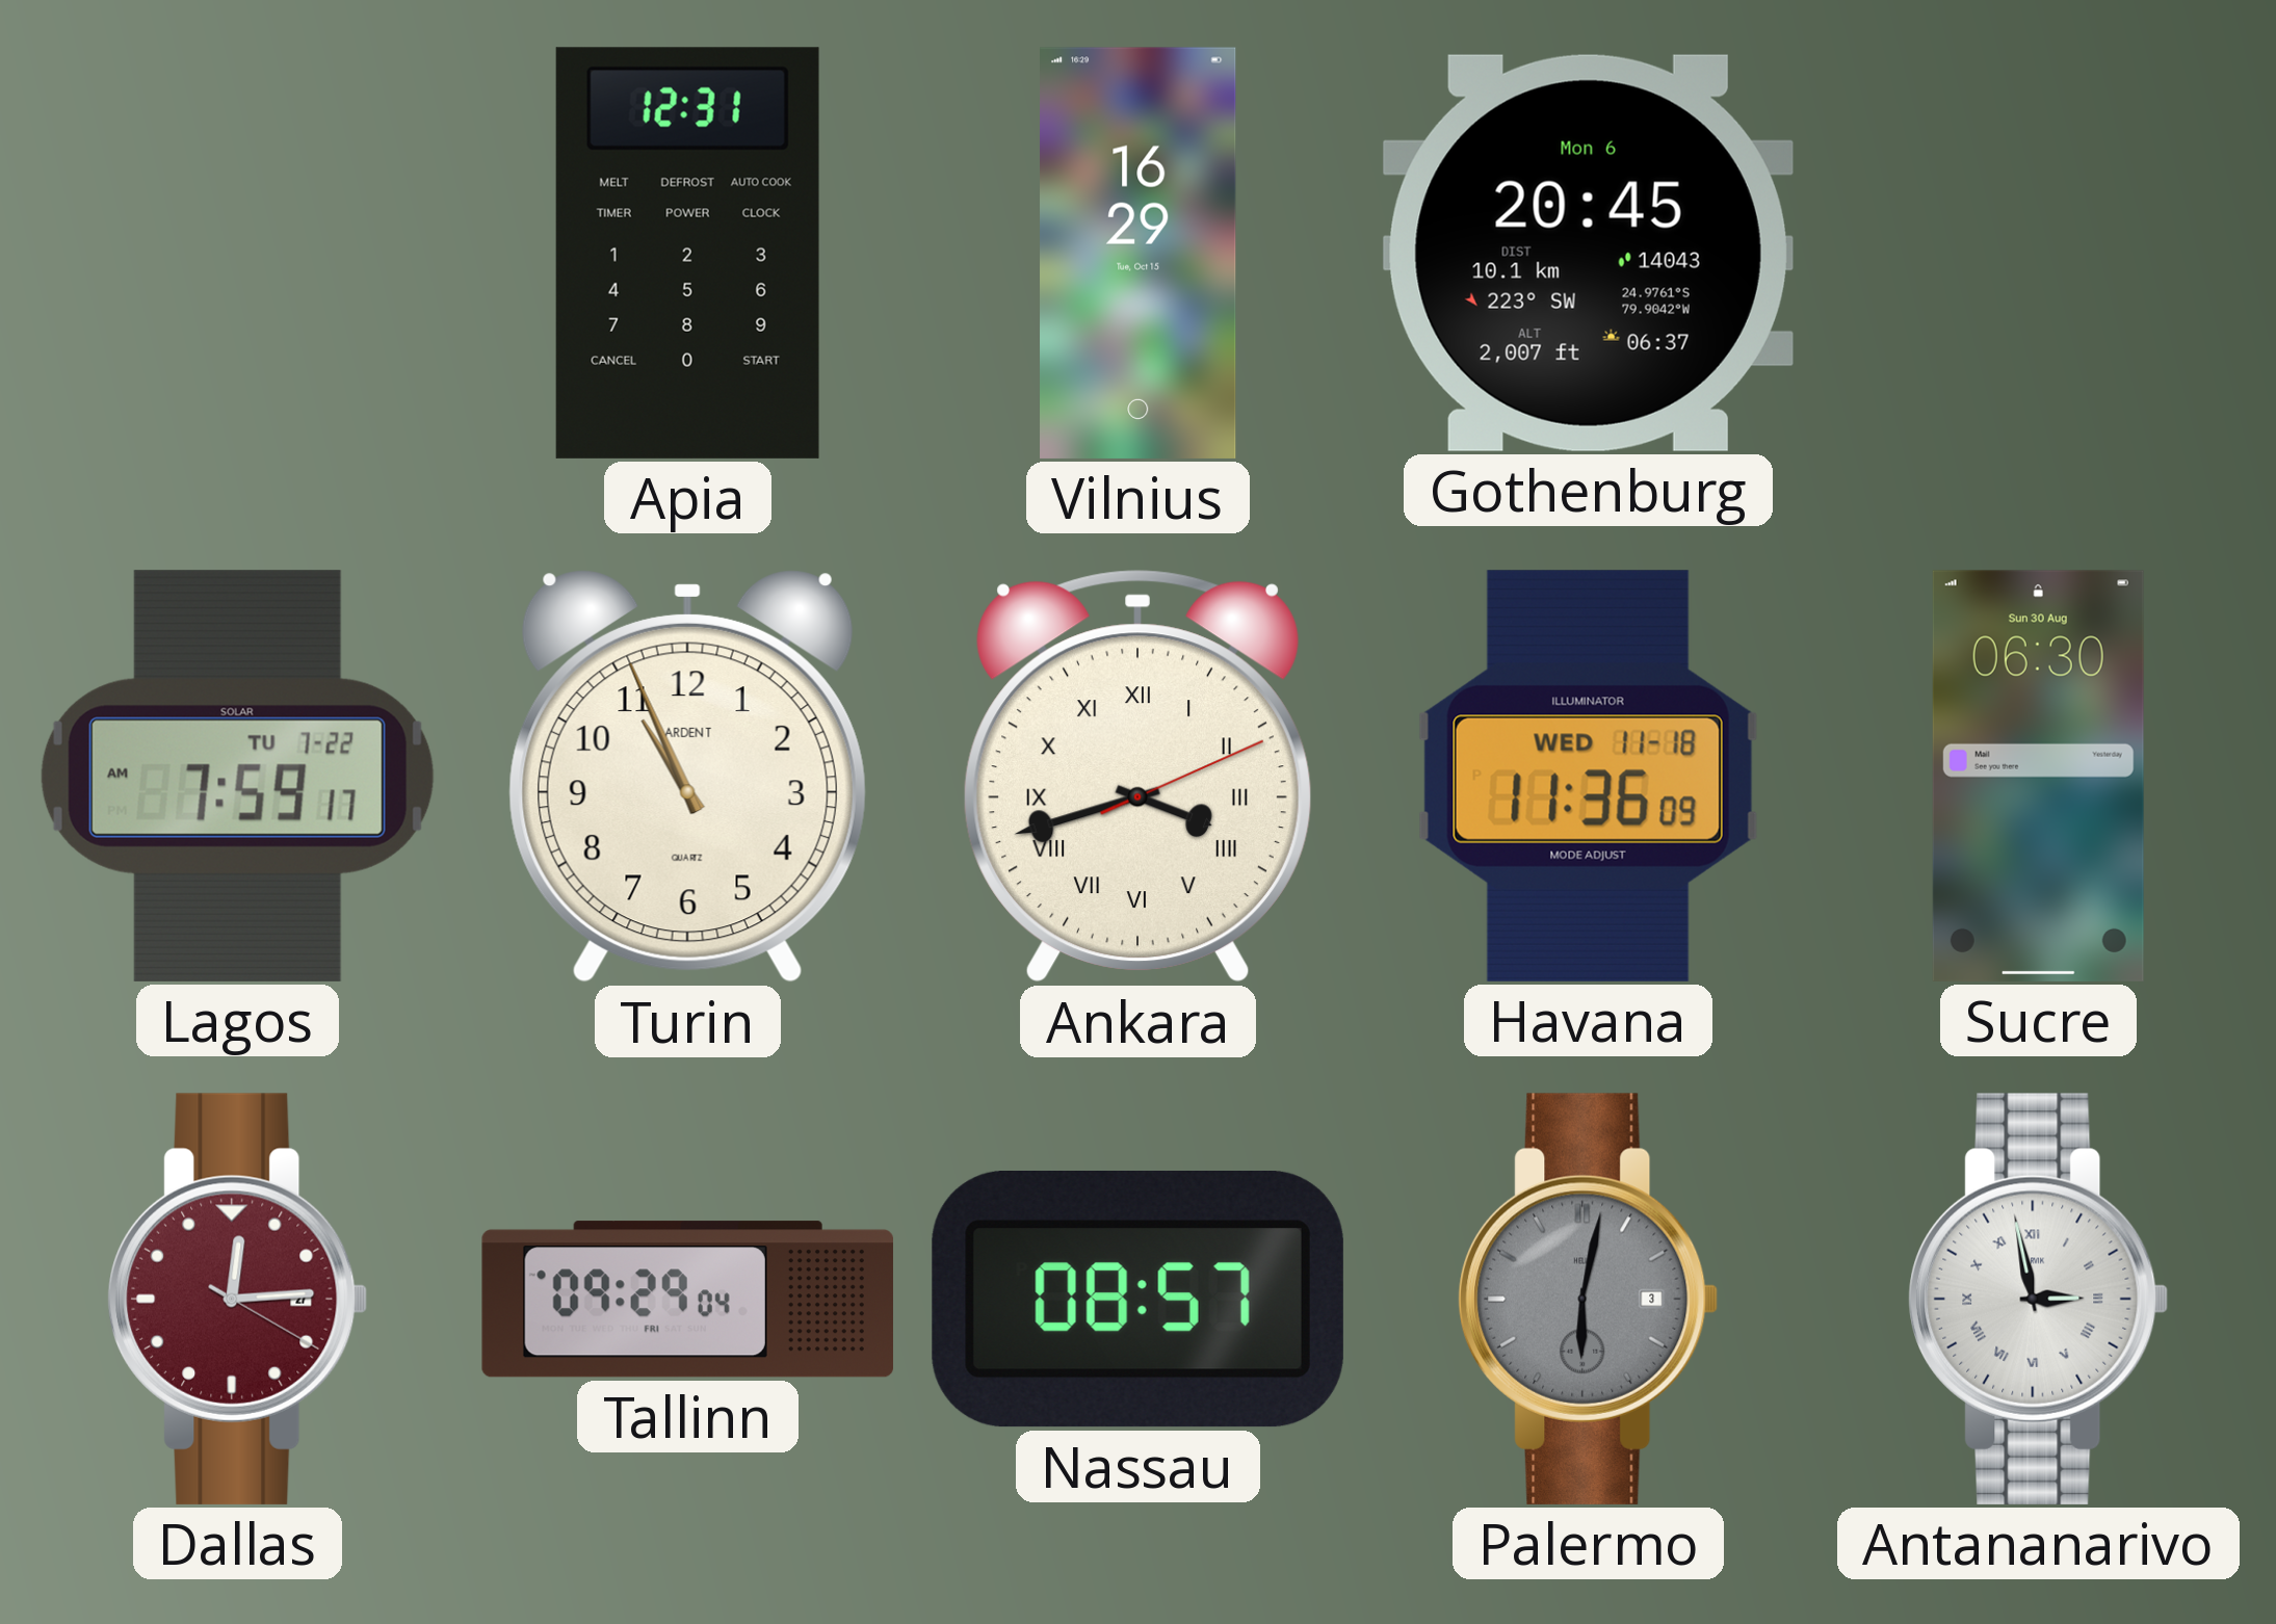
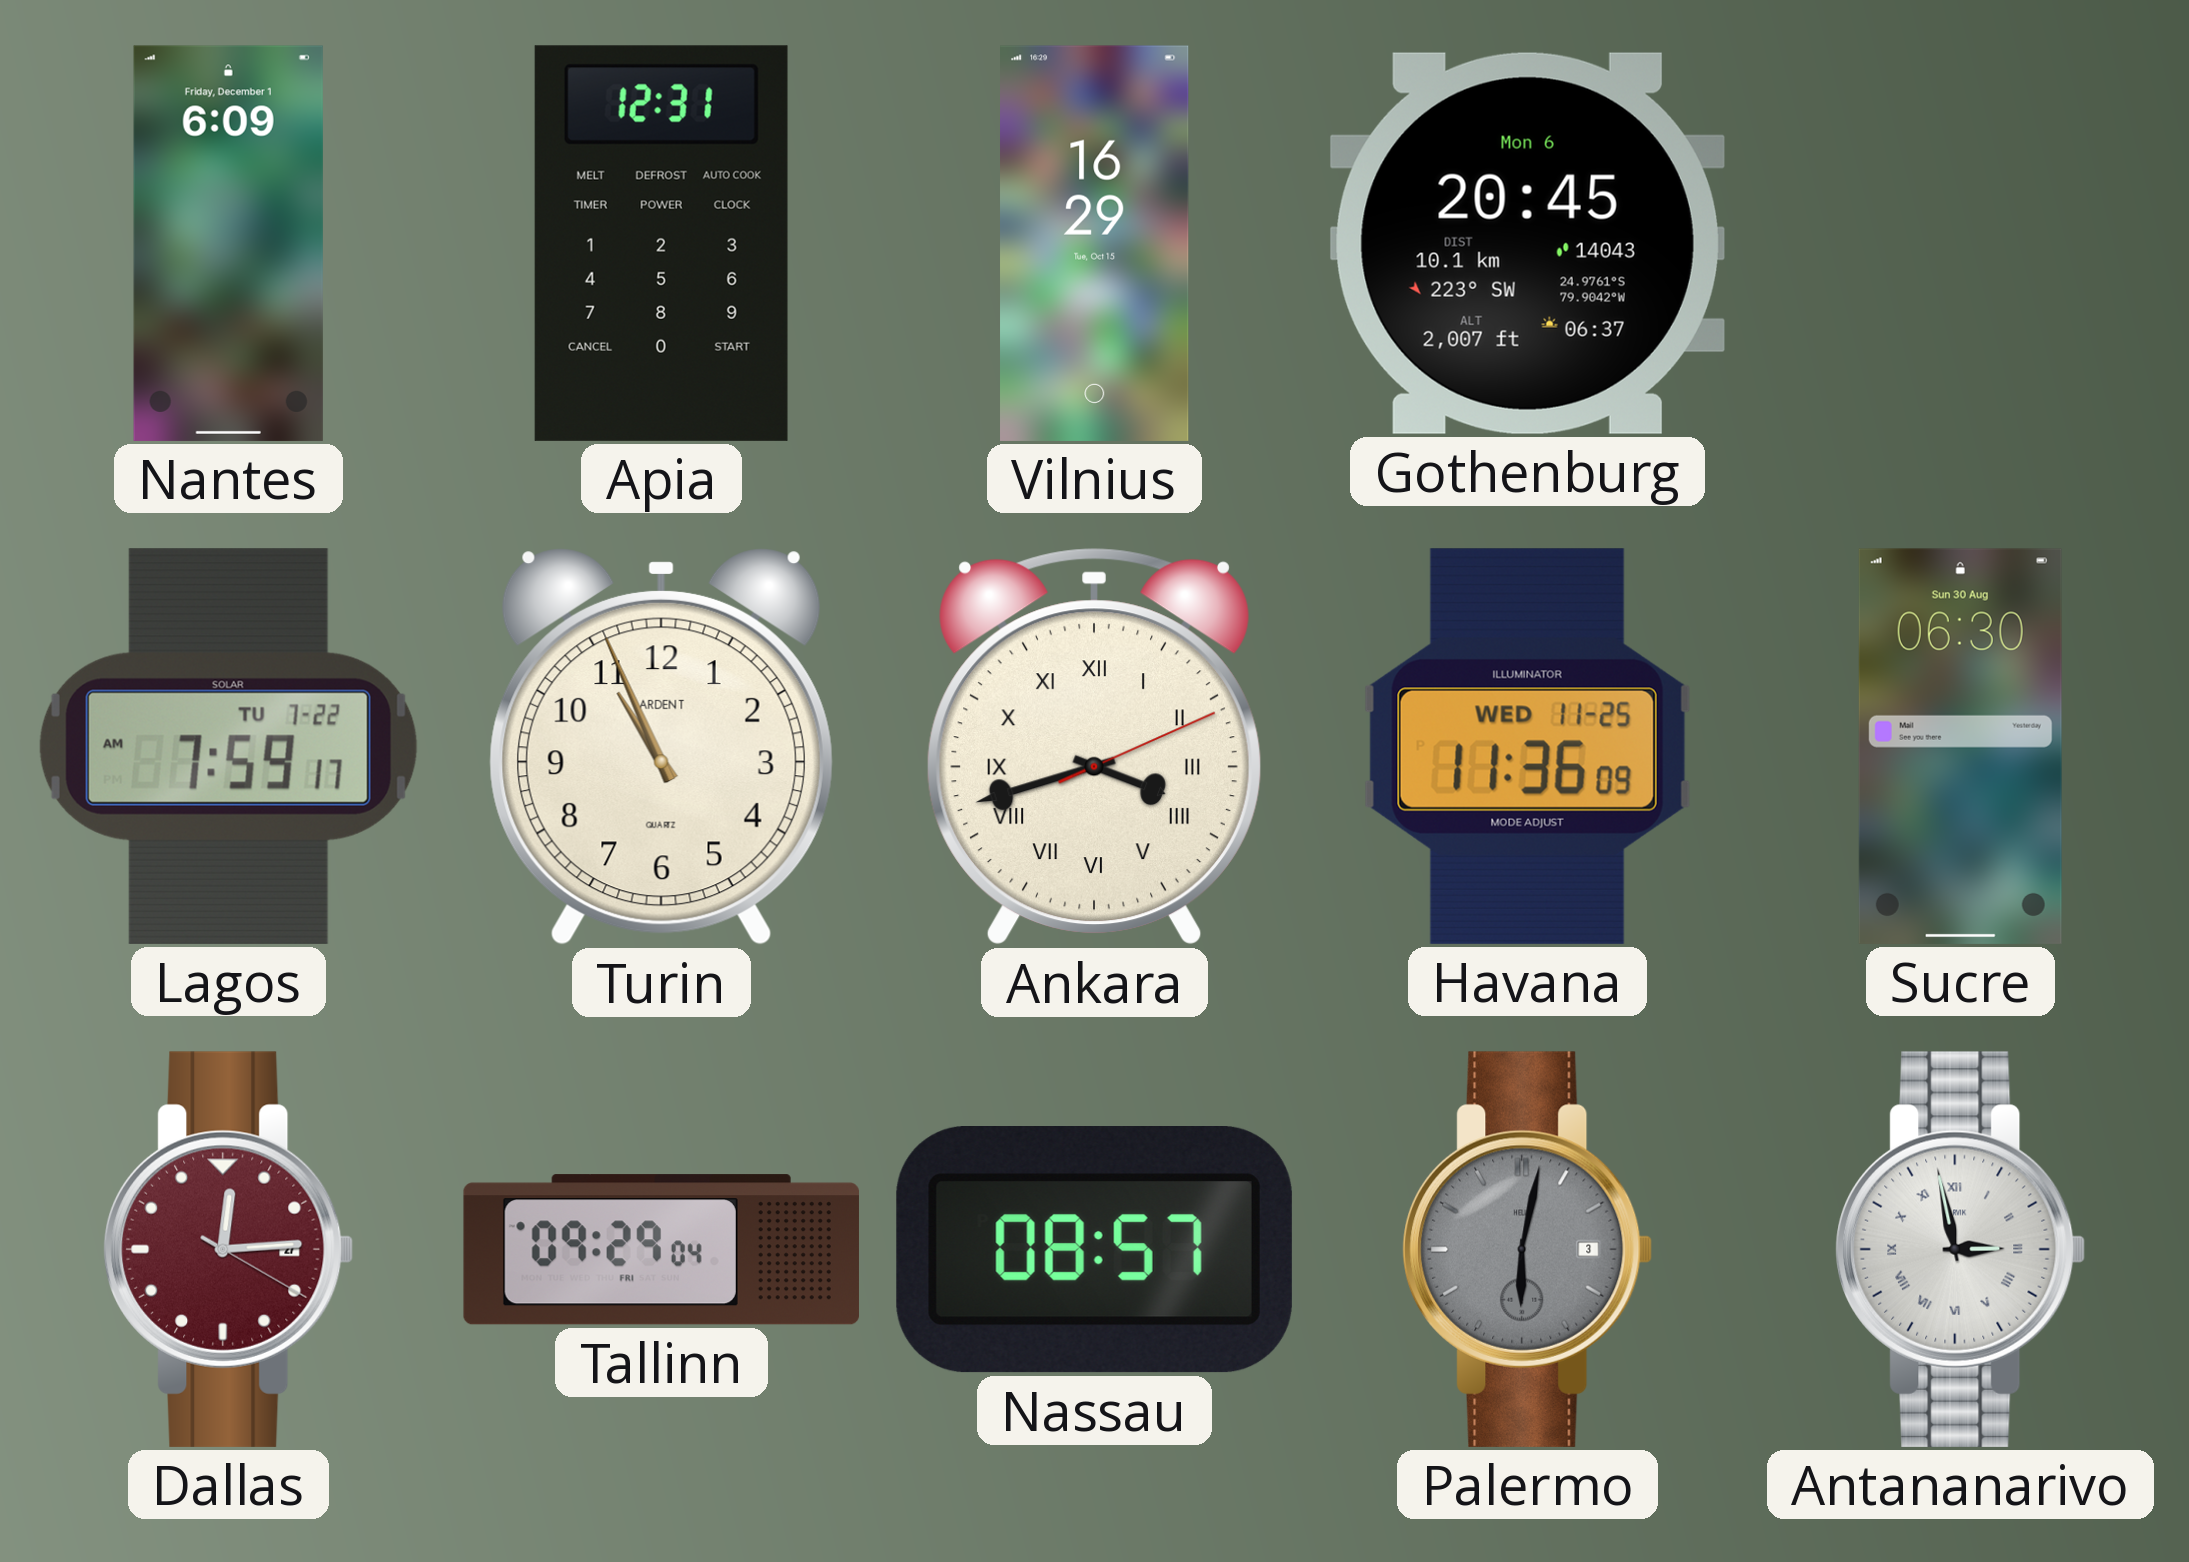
Nantes: none -> 6:09
Havana date: WED 11-18 -> WED 11-25
